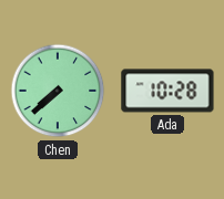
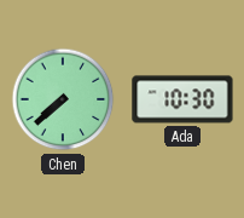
Ada: 10:28 -> 10:30
